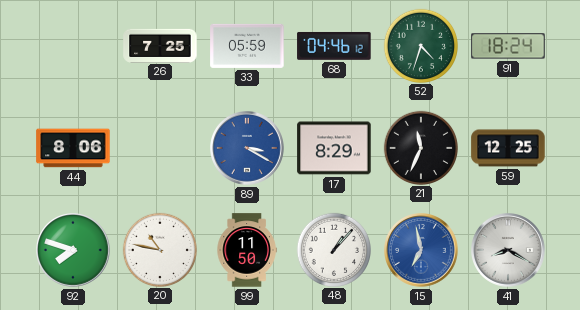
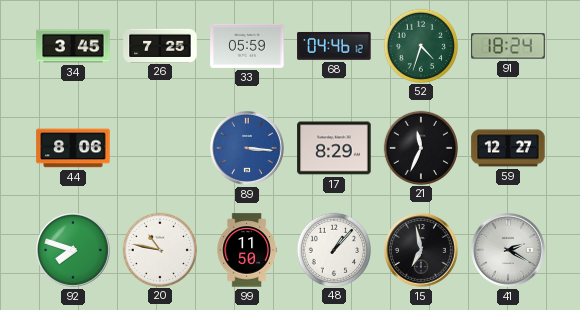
34: none -> 3:45
89: 3:20 -> 3:16
59: 12:25 -> 12:27
15 dial: blue -> black
41: 8:20 -> 2:20
